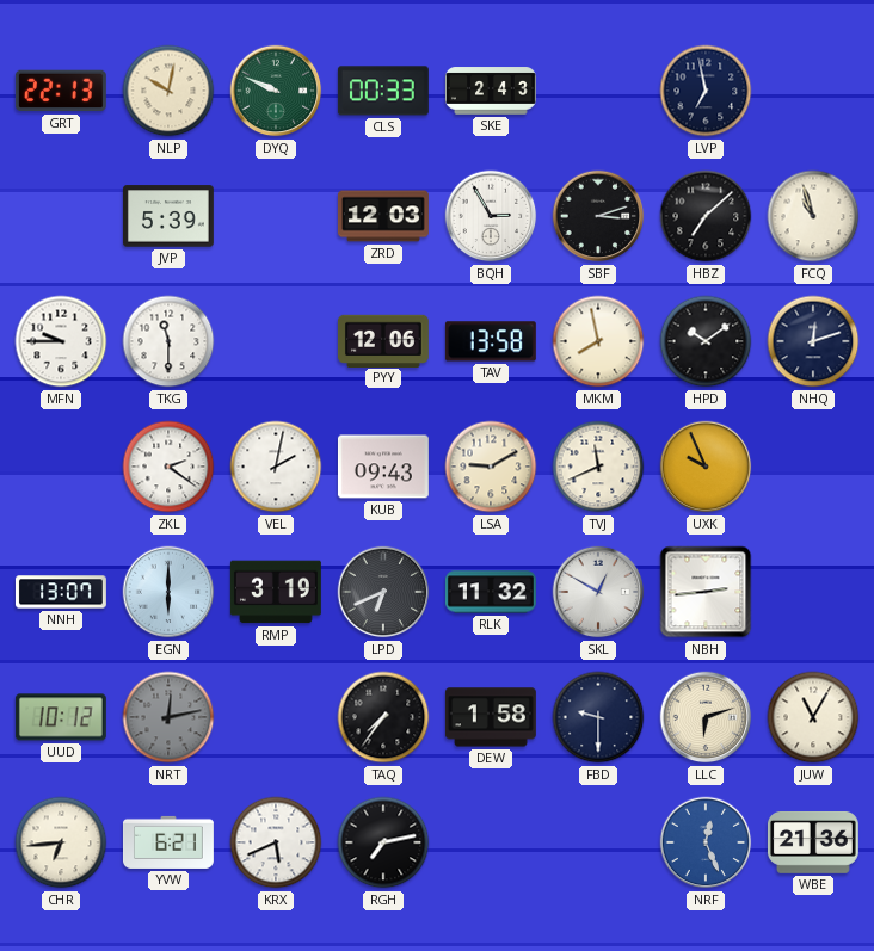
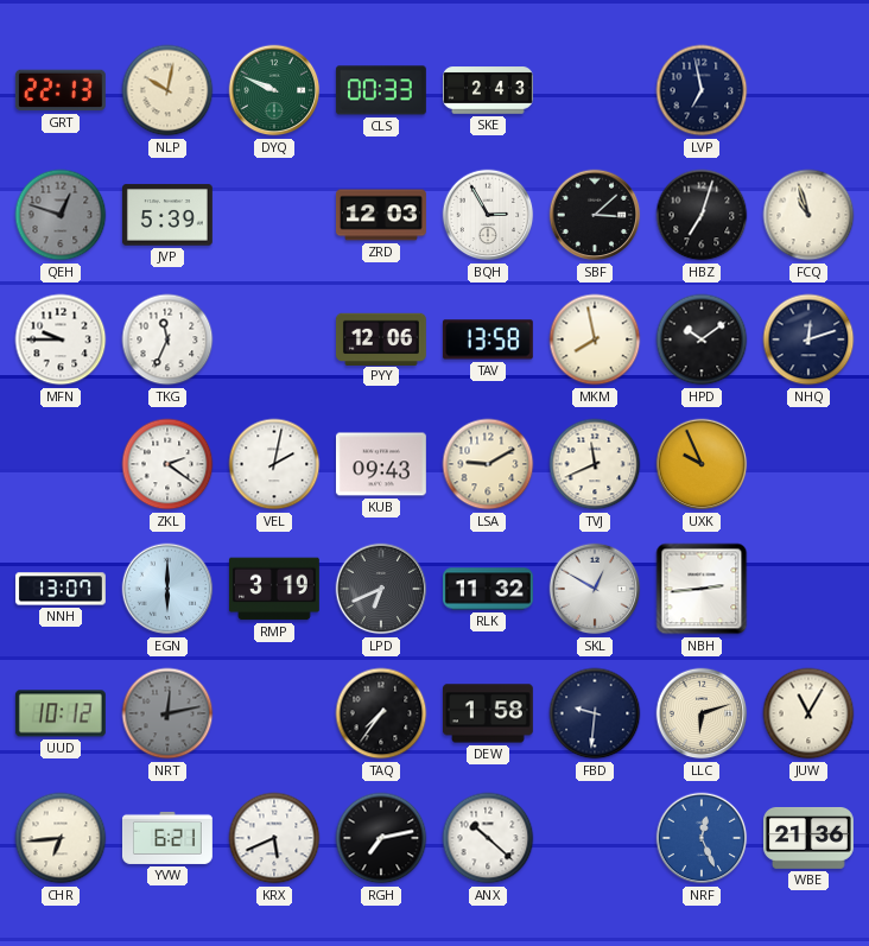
QEH: none -> 12:48
SBF: 3:12 -> 3:08
HBZ: 7:08 -> 7:03
TKG: 11:30 -> 11:34
FBD: 9:30 -> 9:31
ANX: none -> 10:22
